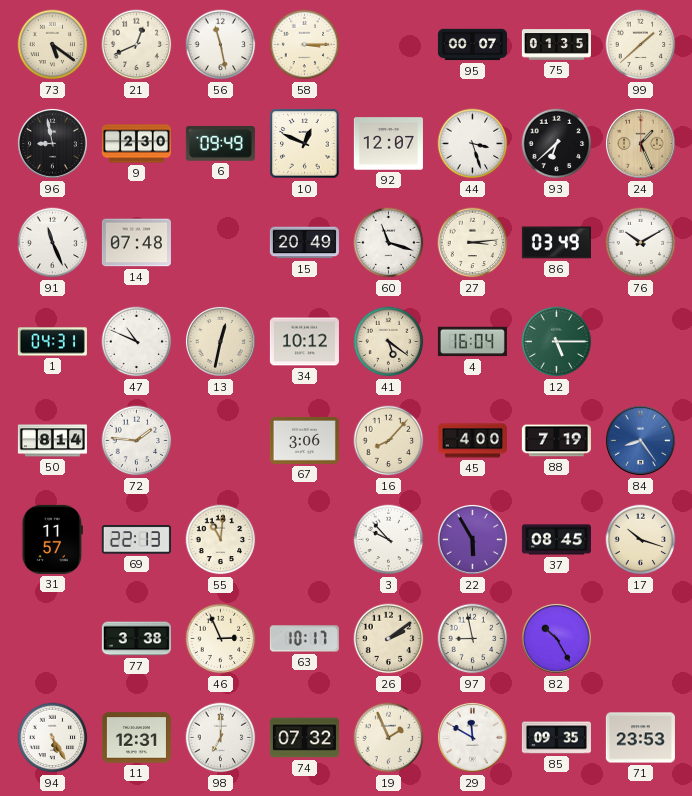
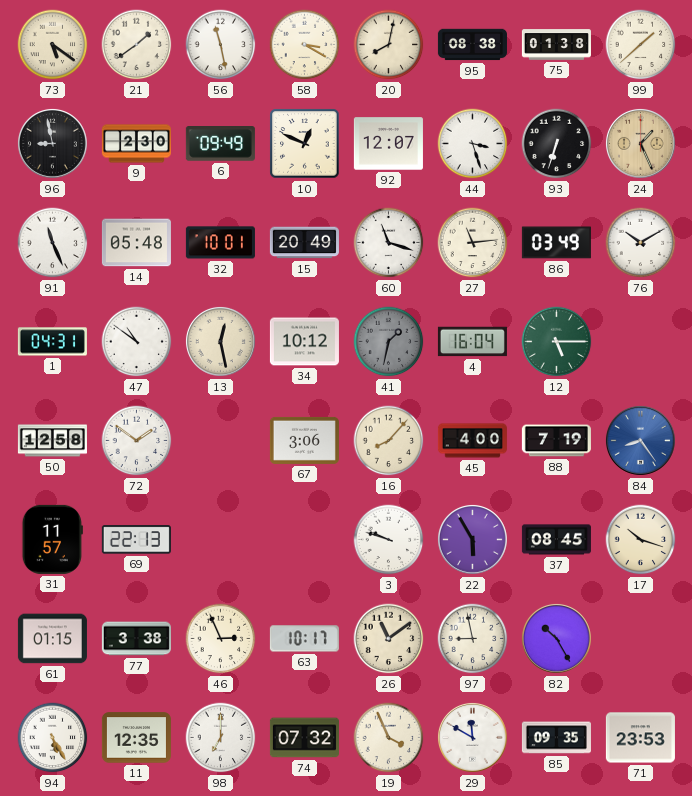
21: 12:41 -> 1:39
58: 3:15 -> 3:20
20: none -> 8:02
95: 00:07 -> 08:38
75: 01:35 -> 01:38
93: 6:38 -> 6:33
14: 07:48 -> 05:48
32: none -> 10:01
27: 3:14 -> 11:14
47: 10:49 -> 10:51
13: 12:32 -> 12:28
41: 5:21 -> 1:32
41 dial: cream -> grey
50: 8:14 -> 12:58
72: 1:46 -> 1:51
55: 11:01 -> none
3: 9:53 -> 9:48
61: none -> 01:15
26: 2:09 -> 11:09
11: 12:31 -> 12:35
19: 1:56 -> 3:56
